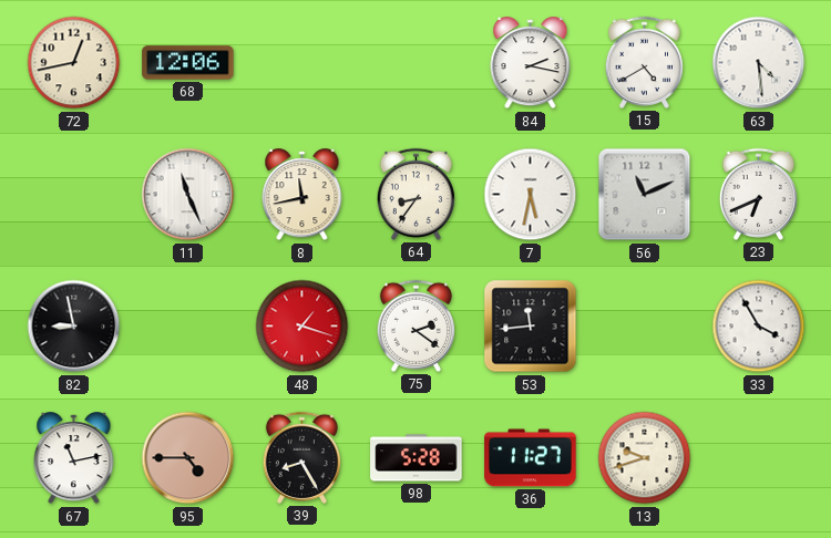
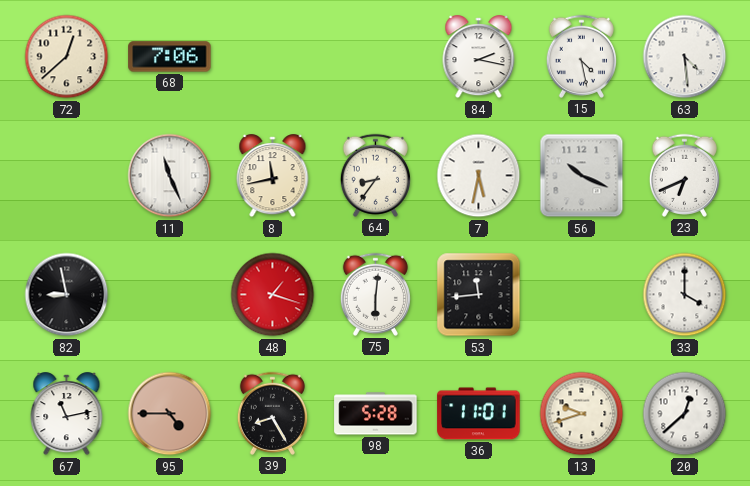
72: 12:43 -> 12:38
68: 12:06 -> 7:06
15: 4:40 -> 4:28
56: 11:11 -> 10:19
75: 2:21 -> 6:01
33: 3:55 -> 4:00
36: 11:27 -> 11:01
20: none -> 12:38
